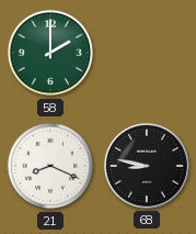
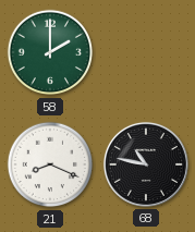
68: 8:47 -> 10:47
